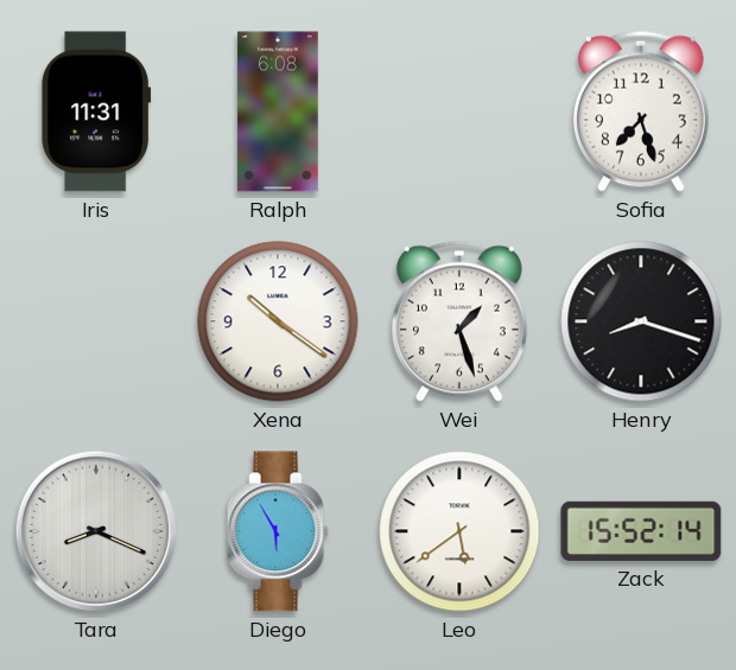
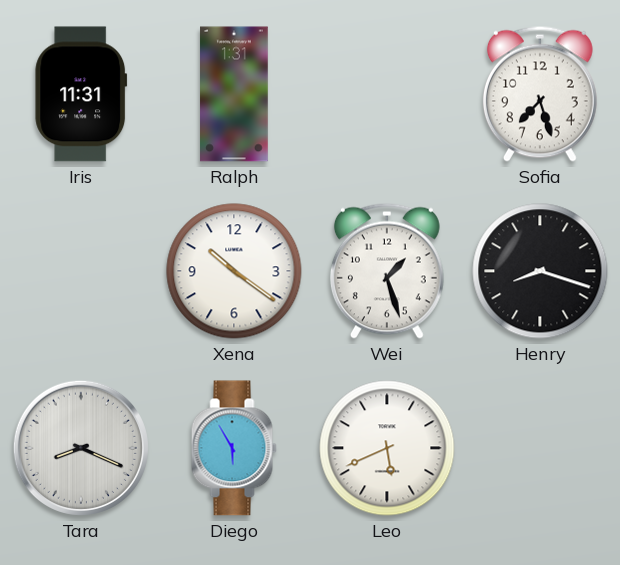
Ralph: 6:08 -> 1:31
Leo: 5:39 -> 5:41
Zack: 15:52 -> none
